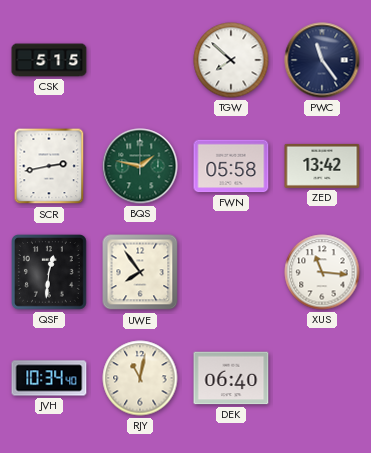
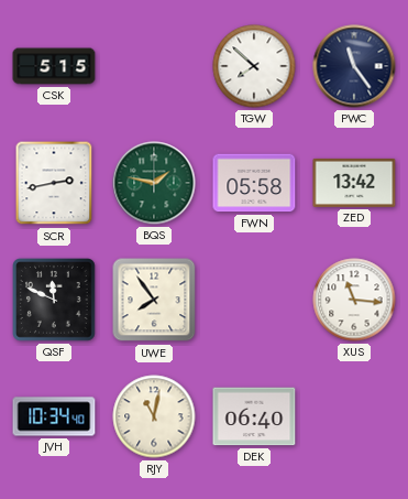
QSF: 12:31 -> 11:49
